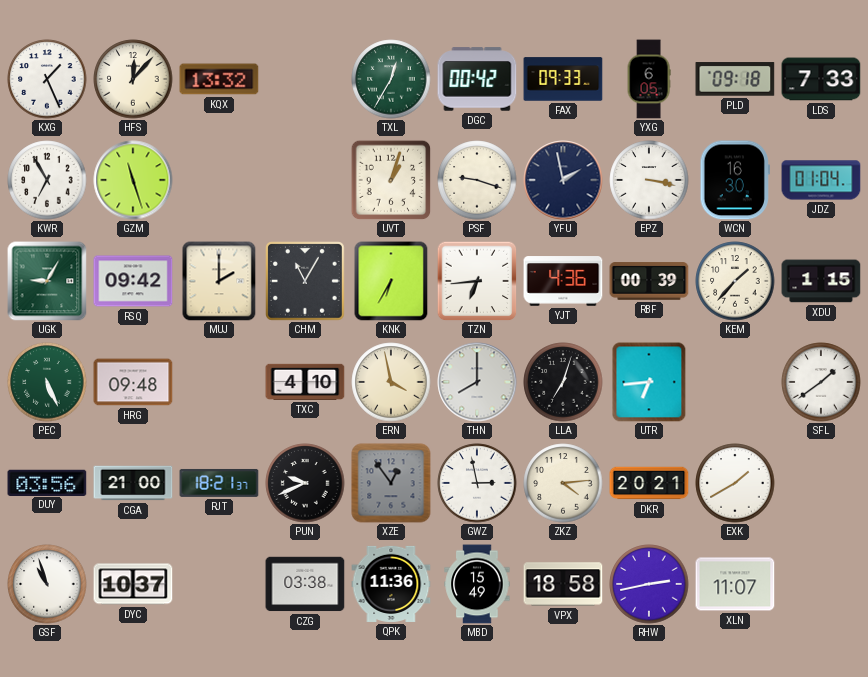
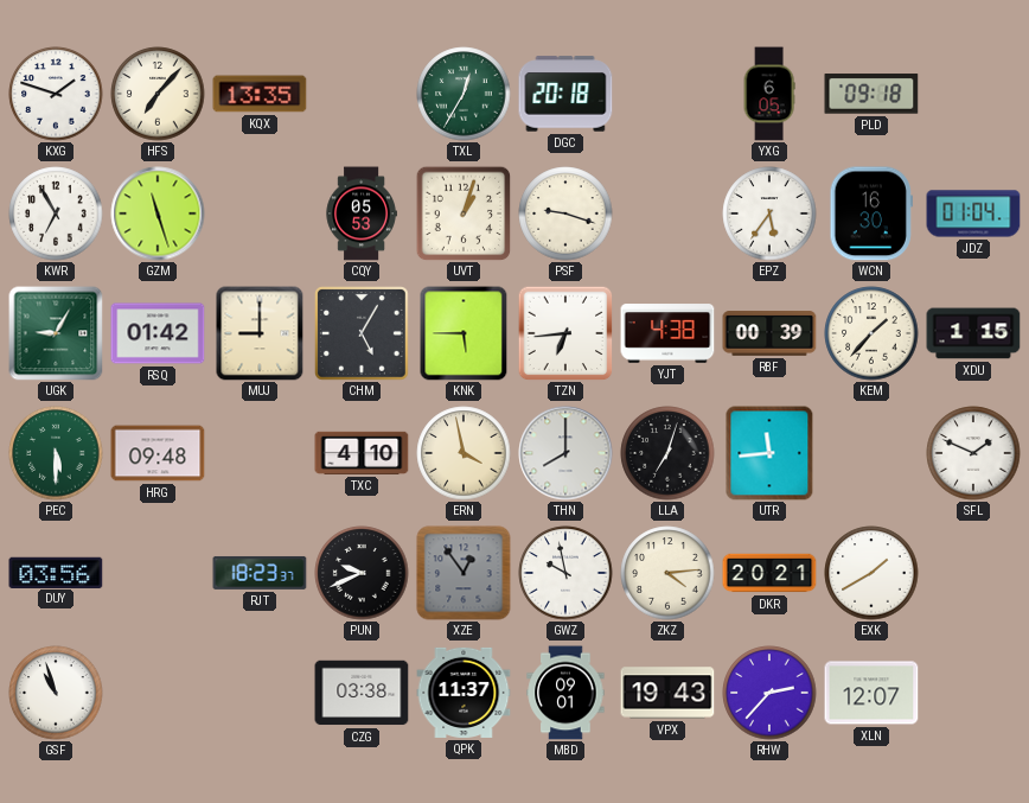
KXG: 1:26 -> 1:48
HFS: 12:07 -> 7:07
KQX: 13:32 -> 13:35
DGC: 00:42 -> 20:18
FAX: 09:33 -> none
LDS: 7:33 -> none
CQY: none -> 05:53
YFU: 1:58 -> none
EPZ: 3:17 -> 5:36
RSQ: 09:42 -> 01:42
MUJ: 2:00 -> 9:00
CHM: 11:05 -> 5:05
KNK: 6:35 -> 5:45
YJT: 4:36 -> 4:38
PEC: 5:26 -> 5:30
UTR: 6:44 -> 11:44
SFL: 1:39 -> 1:49
CGA: 21:00 -> none
RJT: 18:21 -> 18:23
GWZ: 2:58 -> 9:58
DYC: 10:37 -> none
QPK: 11:36 -> 11:37
MBD: 15:49 -> 09:01
VPX: 18:58 -> 19:43
RHW: 2:43 -> 2:37
XLN: 11:07 -> 12:07
